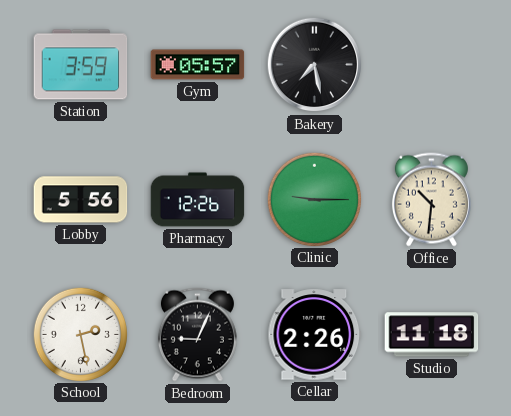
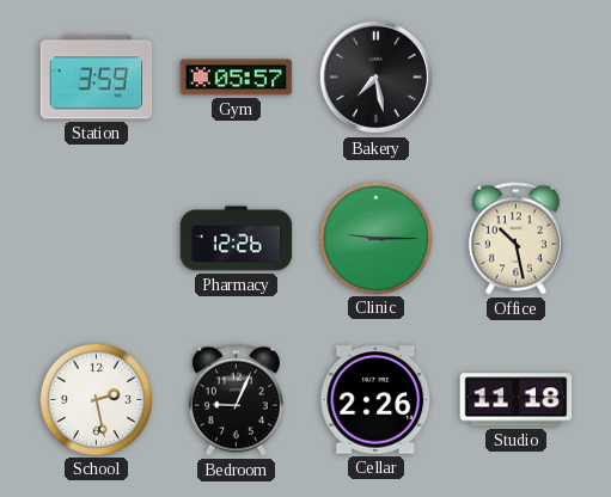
Lobby: 5:56 -> none
Office: 10:31 -> 10:28
